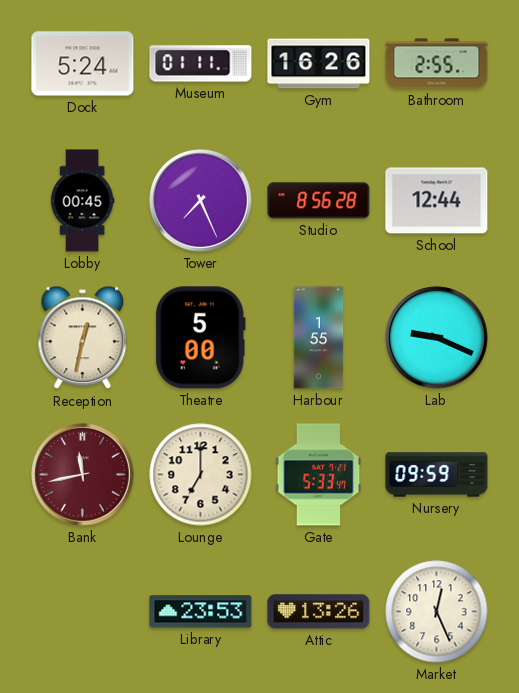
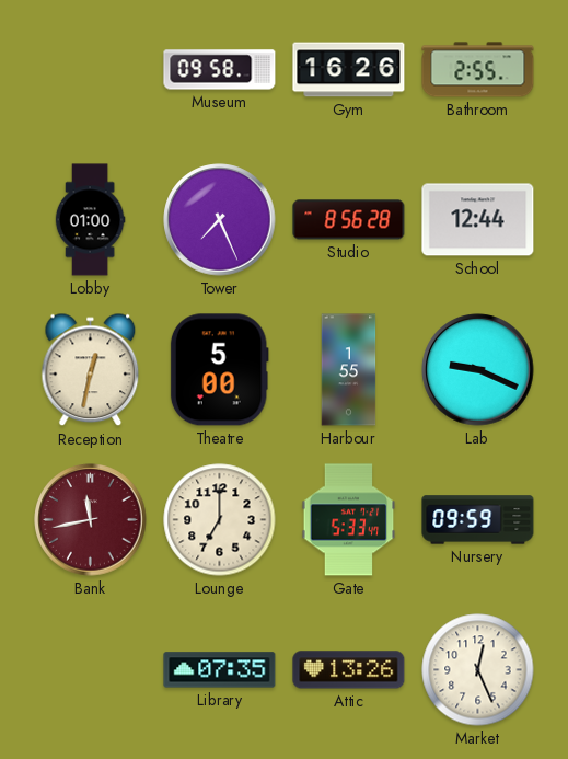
Dock: 5:24 -> none
Museum: 01:11 -> 09:58
Lobby: 00:45 -> 01:00
Library: 23:53 -> 07:35
